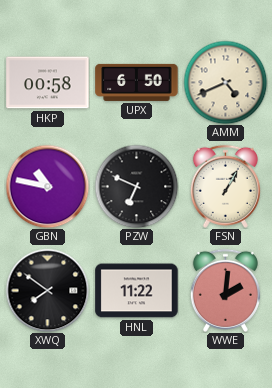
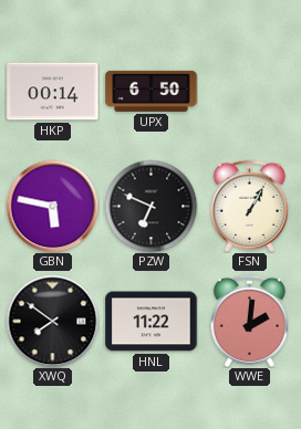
HKP: 00:58 -> 00:14
AMM: 4:41 -> none
GBN: 10:47 -> 5:47
